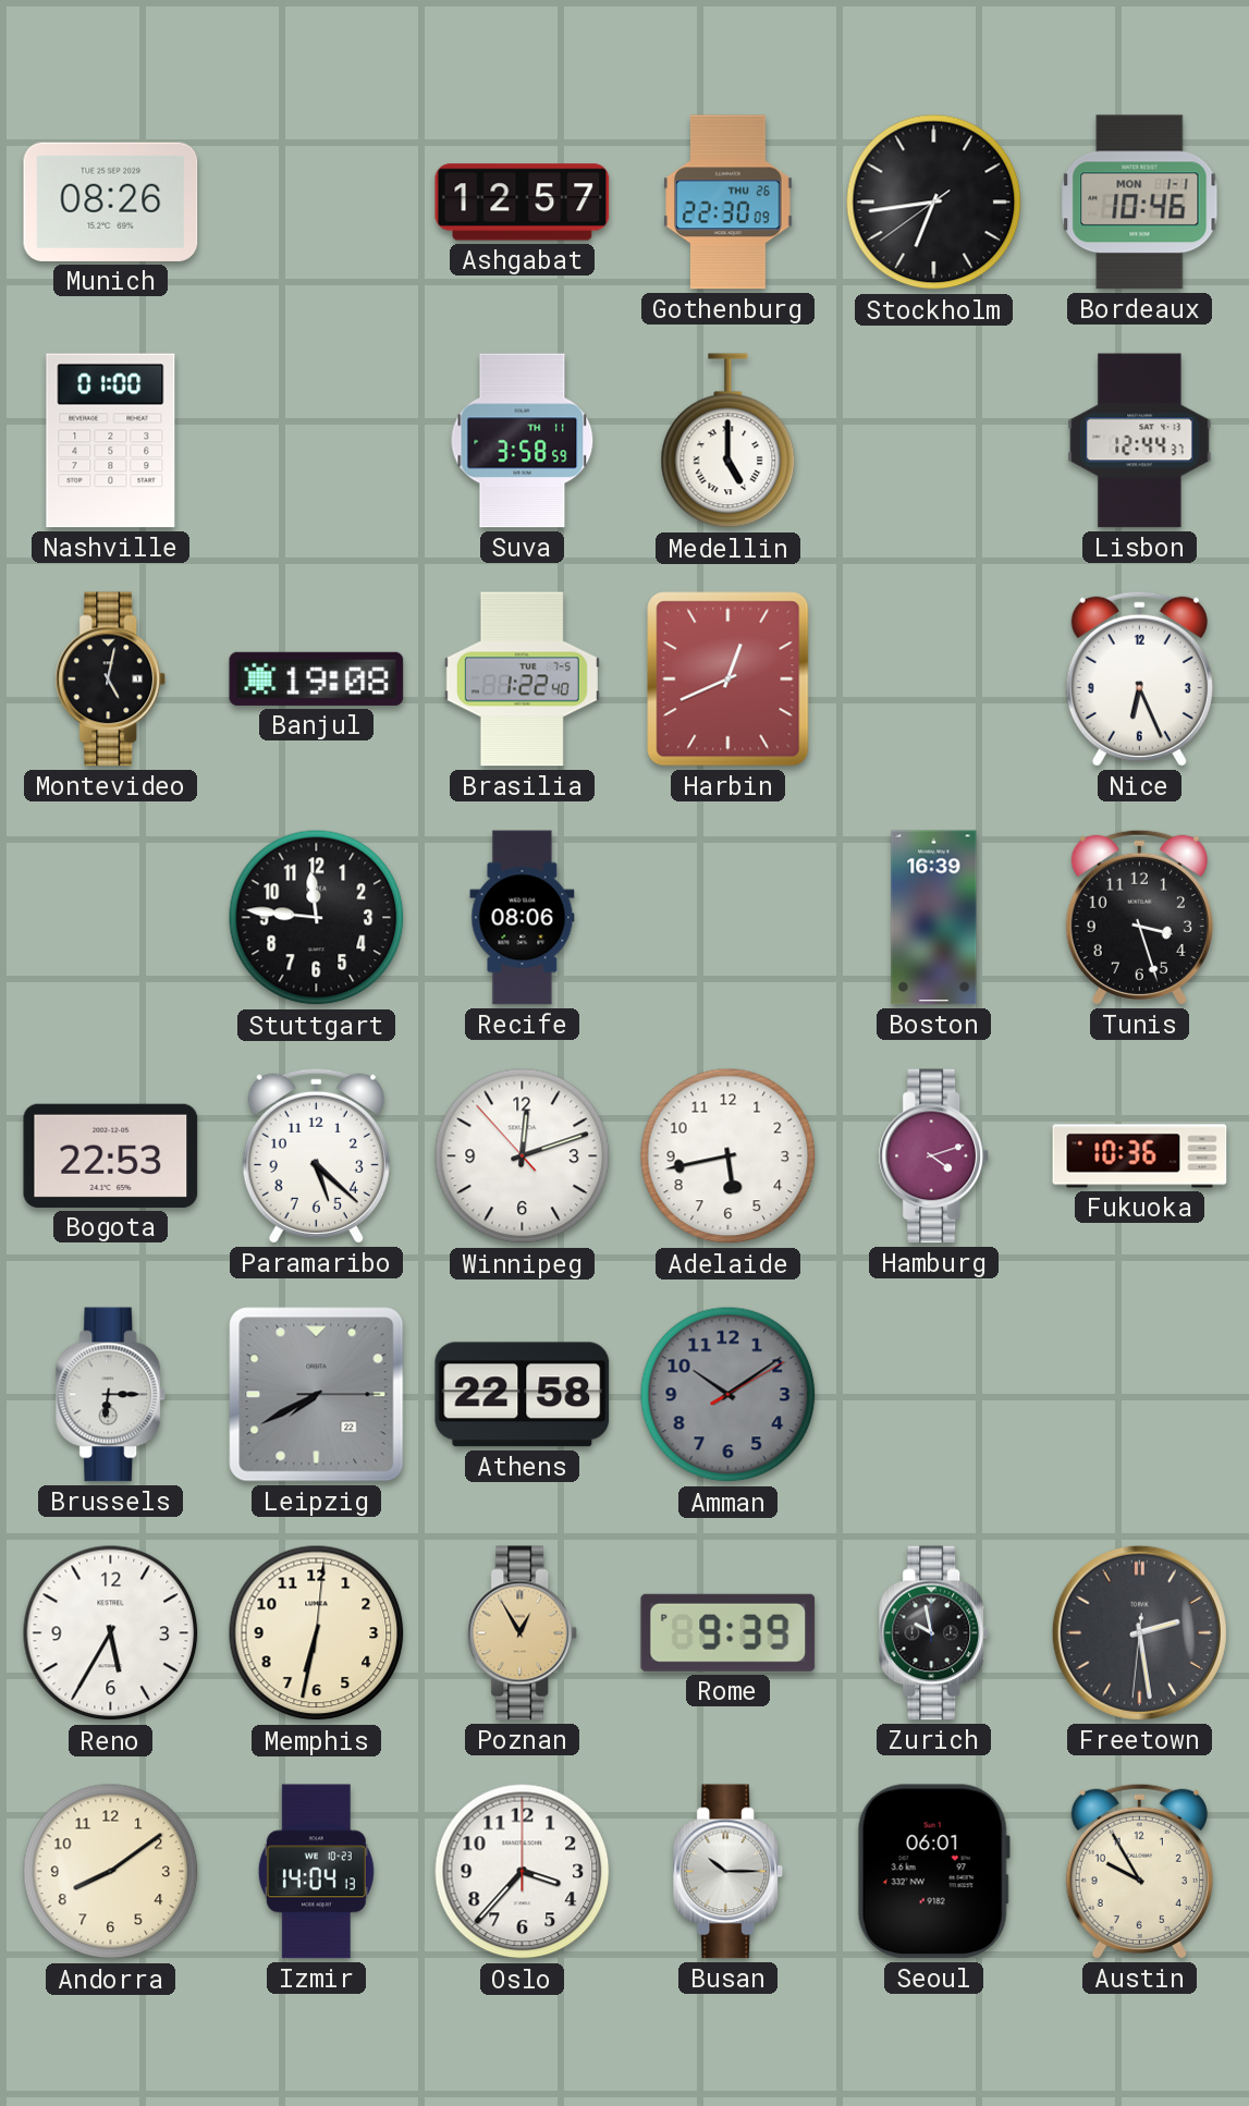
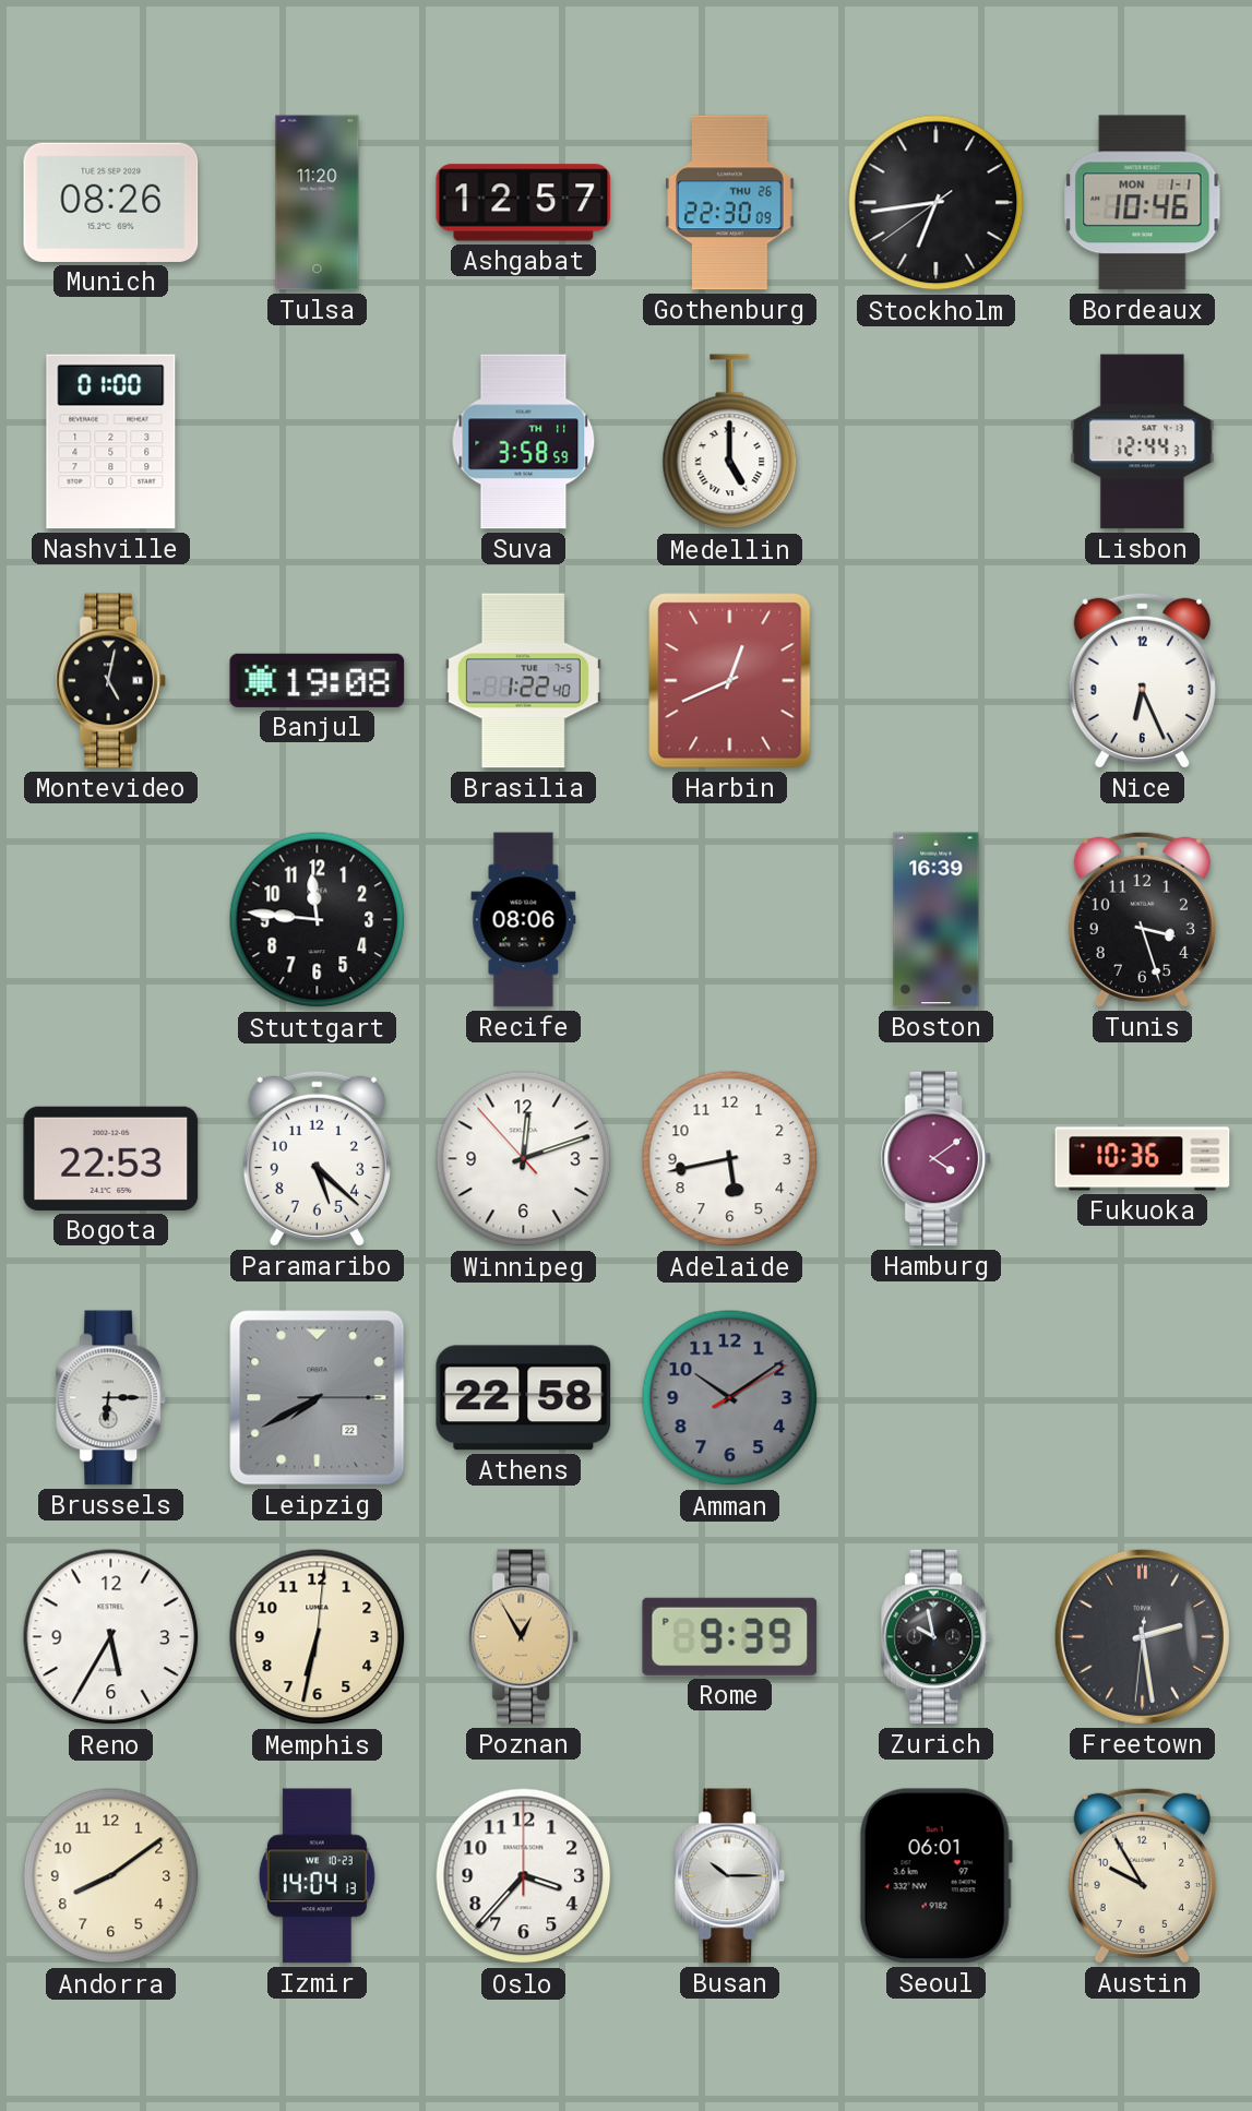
Tulsa: none -> 11:20
Hamburg: 4:12 -> 4:09
